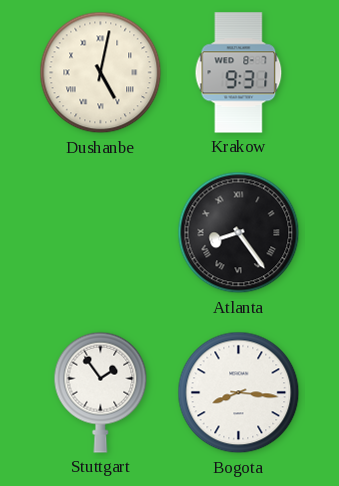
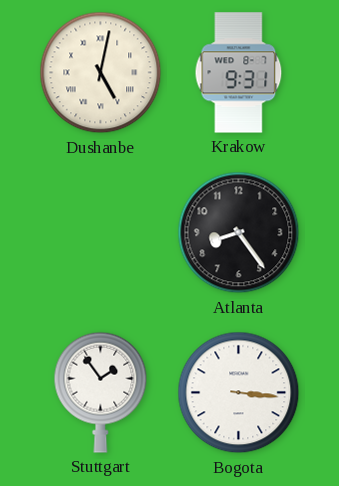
Atlanta numerals: Roman -> Arabic
Bogota: 8:16 -> 3:16
